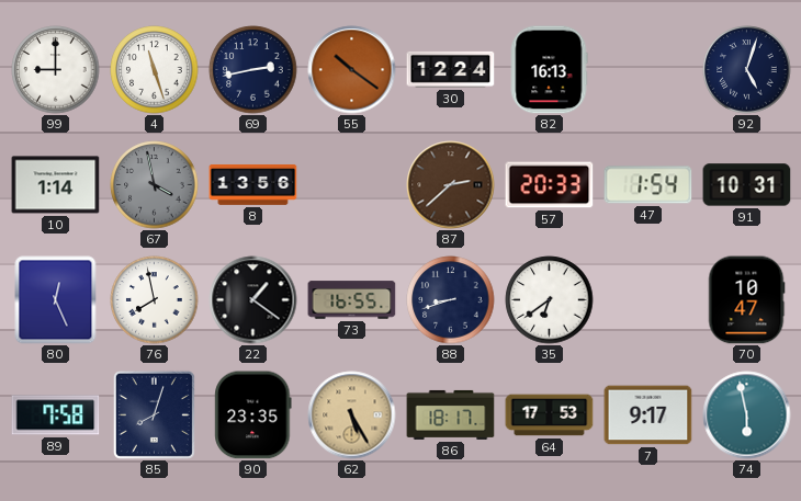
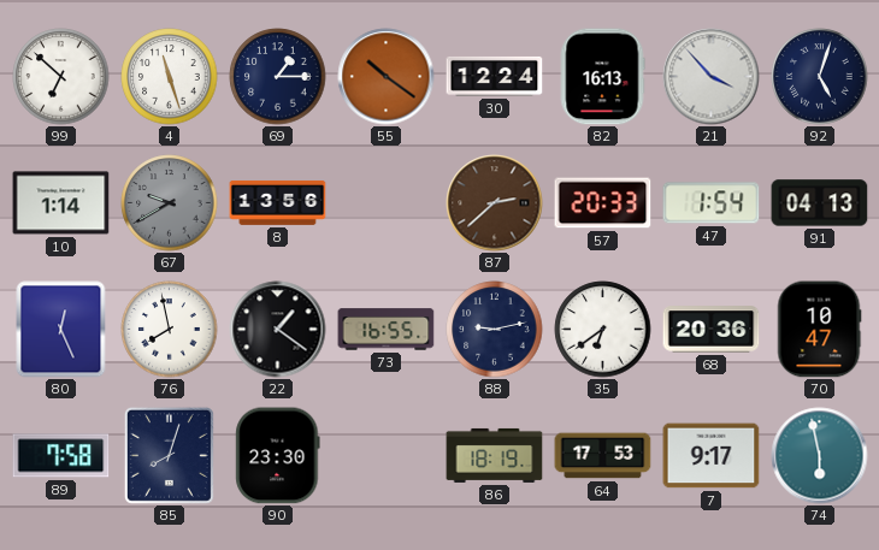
99: 9:00 -> 6:52
69: 2:43 -> 1:15
21: none -> 3:53
67: 3:58 -> 9:40
91: 10:31 -> 04:13
88: 8:42 -> 9:13
68: none -> 20:36
90: 23:35 -> 23:30
62: 5:25 -> none
86: 18:17 -> 18:19
